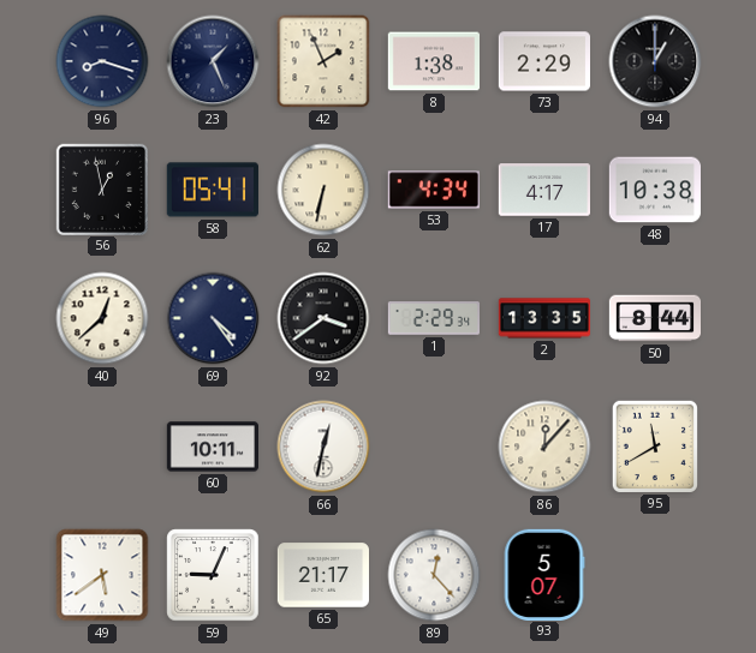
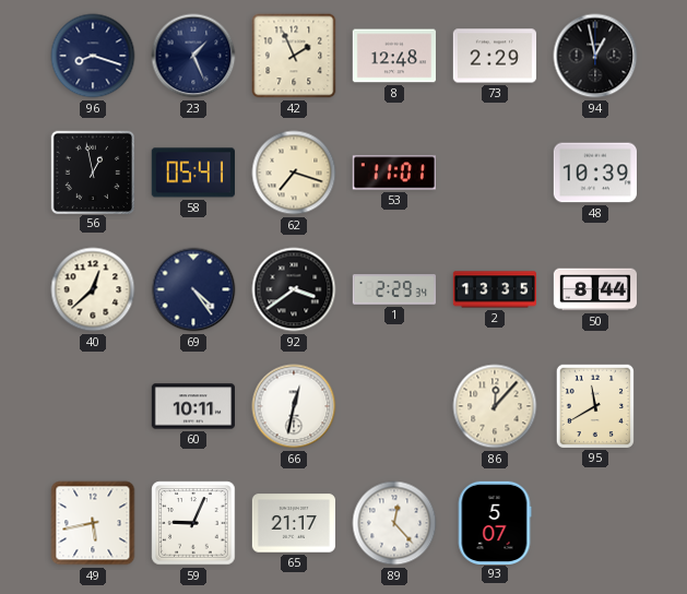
8: 1:38 -> 12:48
94: 1:00 -> 12:58
62: 6:32 -> 7:18
53: 4:34 -> 11:01
17: 4:17 -> none
48: 10:38 -> 10:39
49: 5:39 -> 5:43
